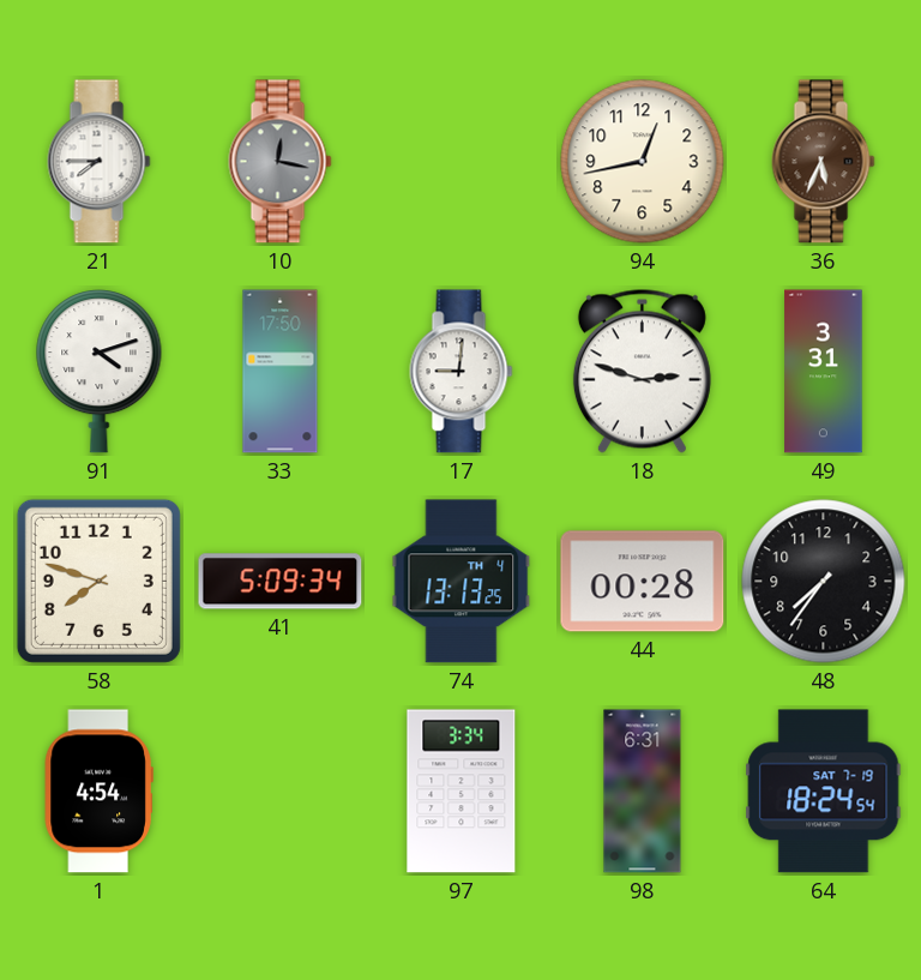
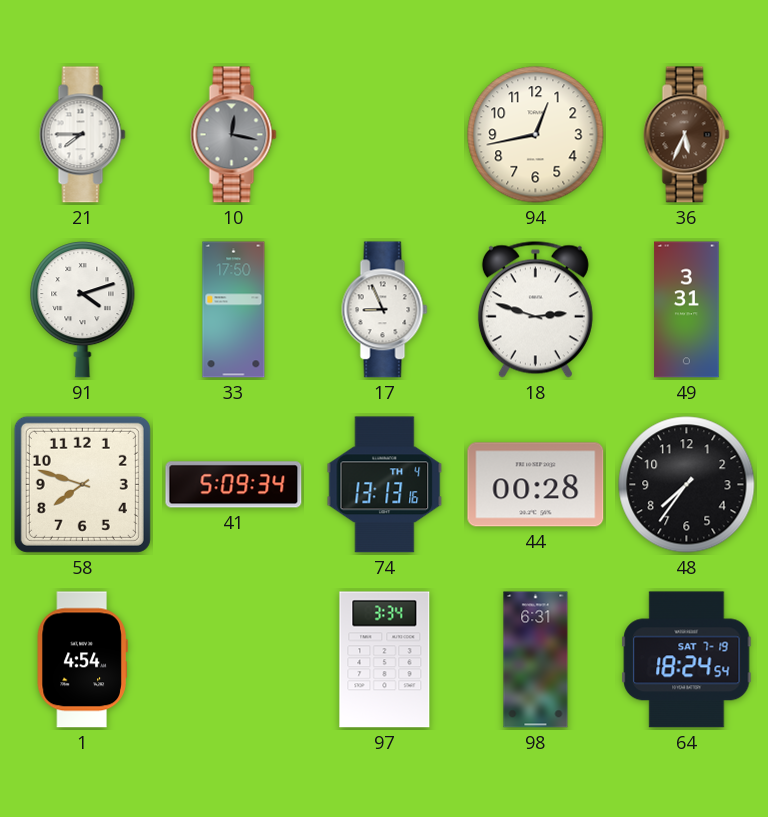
17: 9:01 -> 8:56
74: 13:13:25 -> 13:13:16
